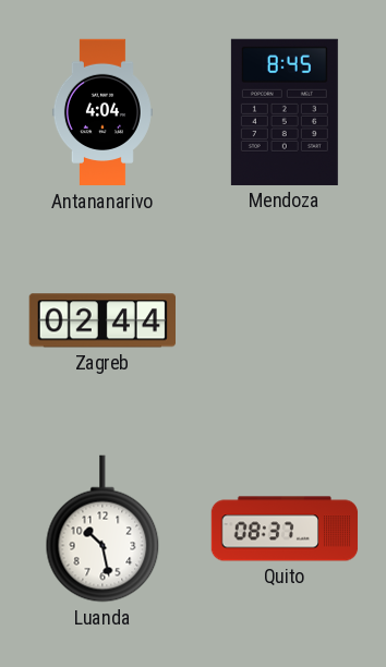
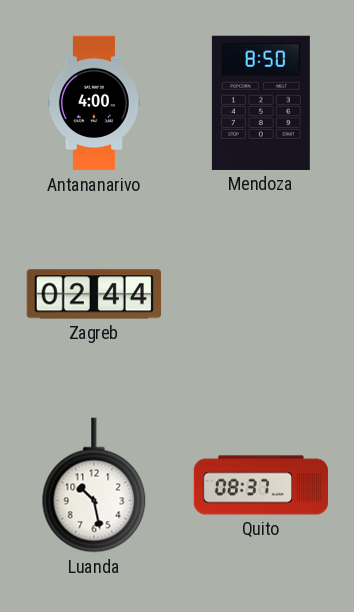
Antananarivo: 4:04 -> 4:00
Mendoza: 8:45 -> 8:50
